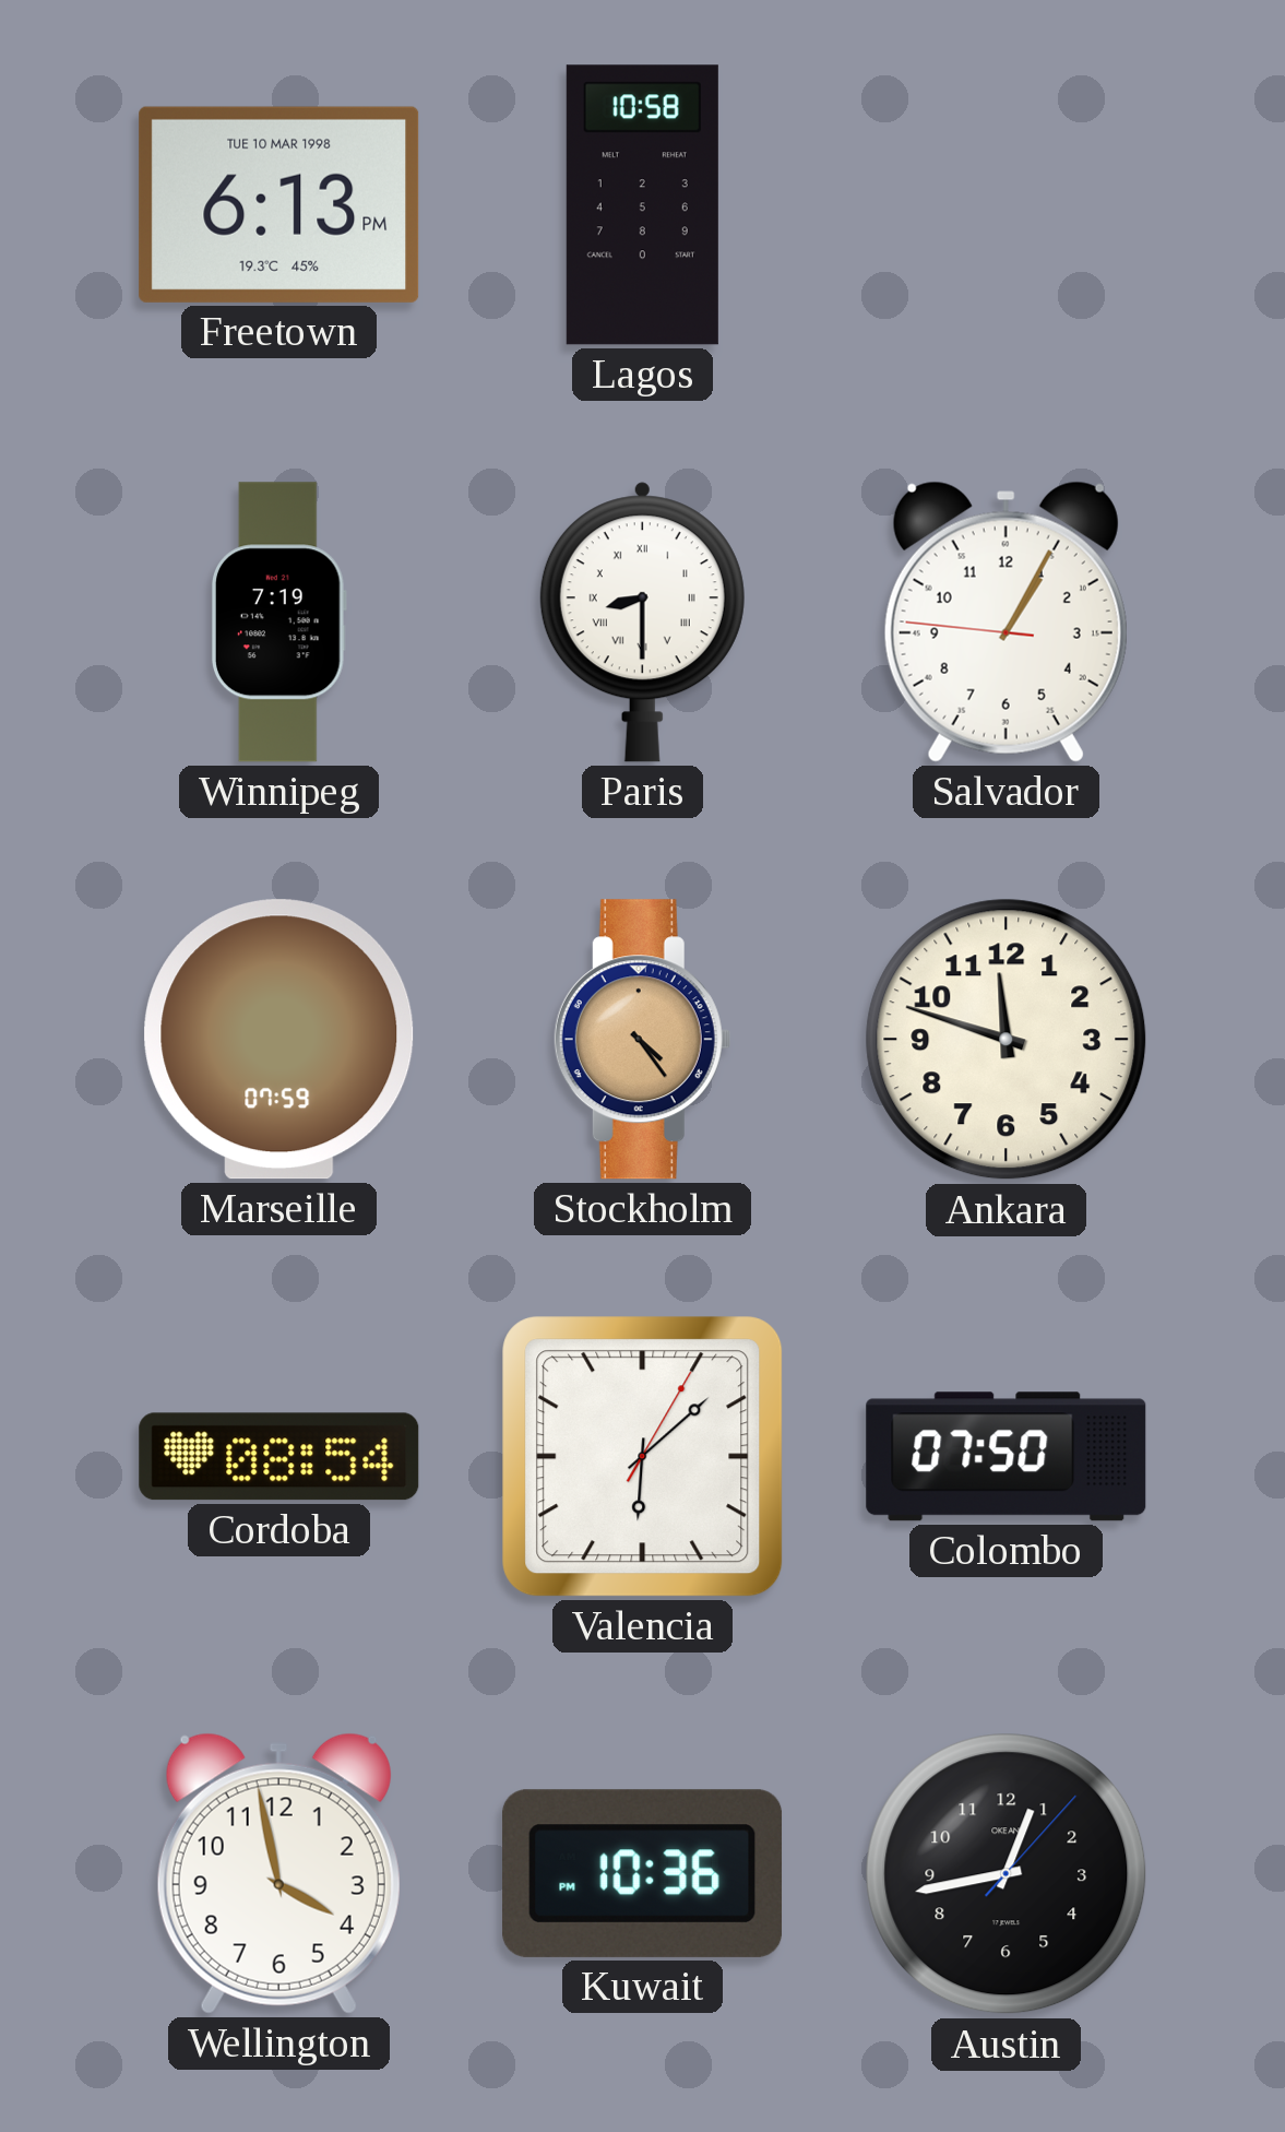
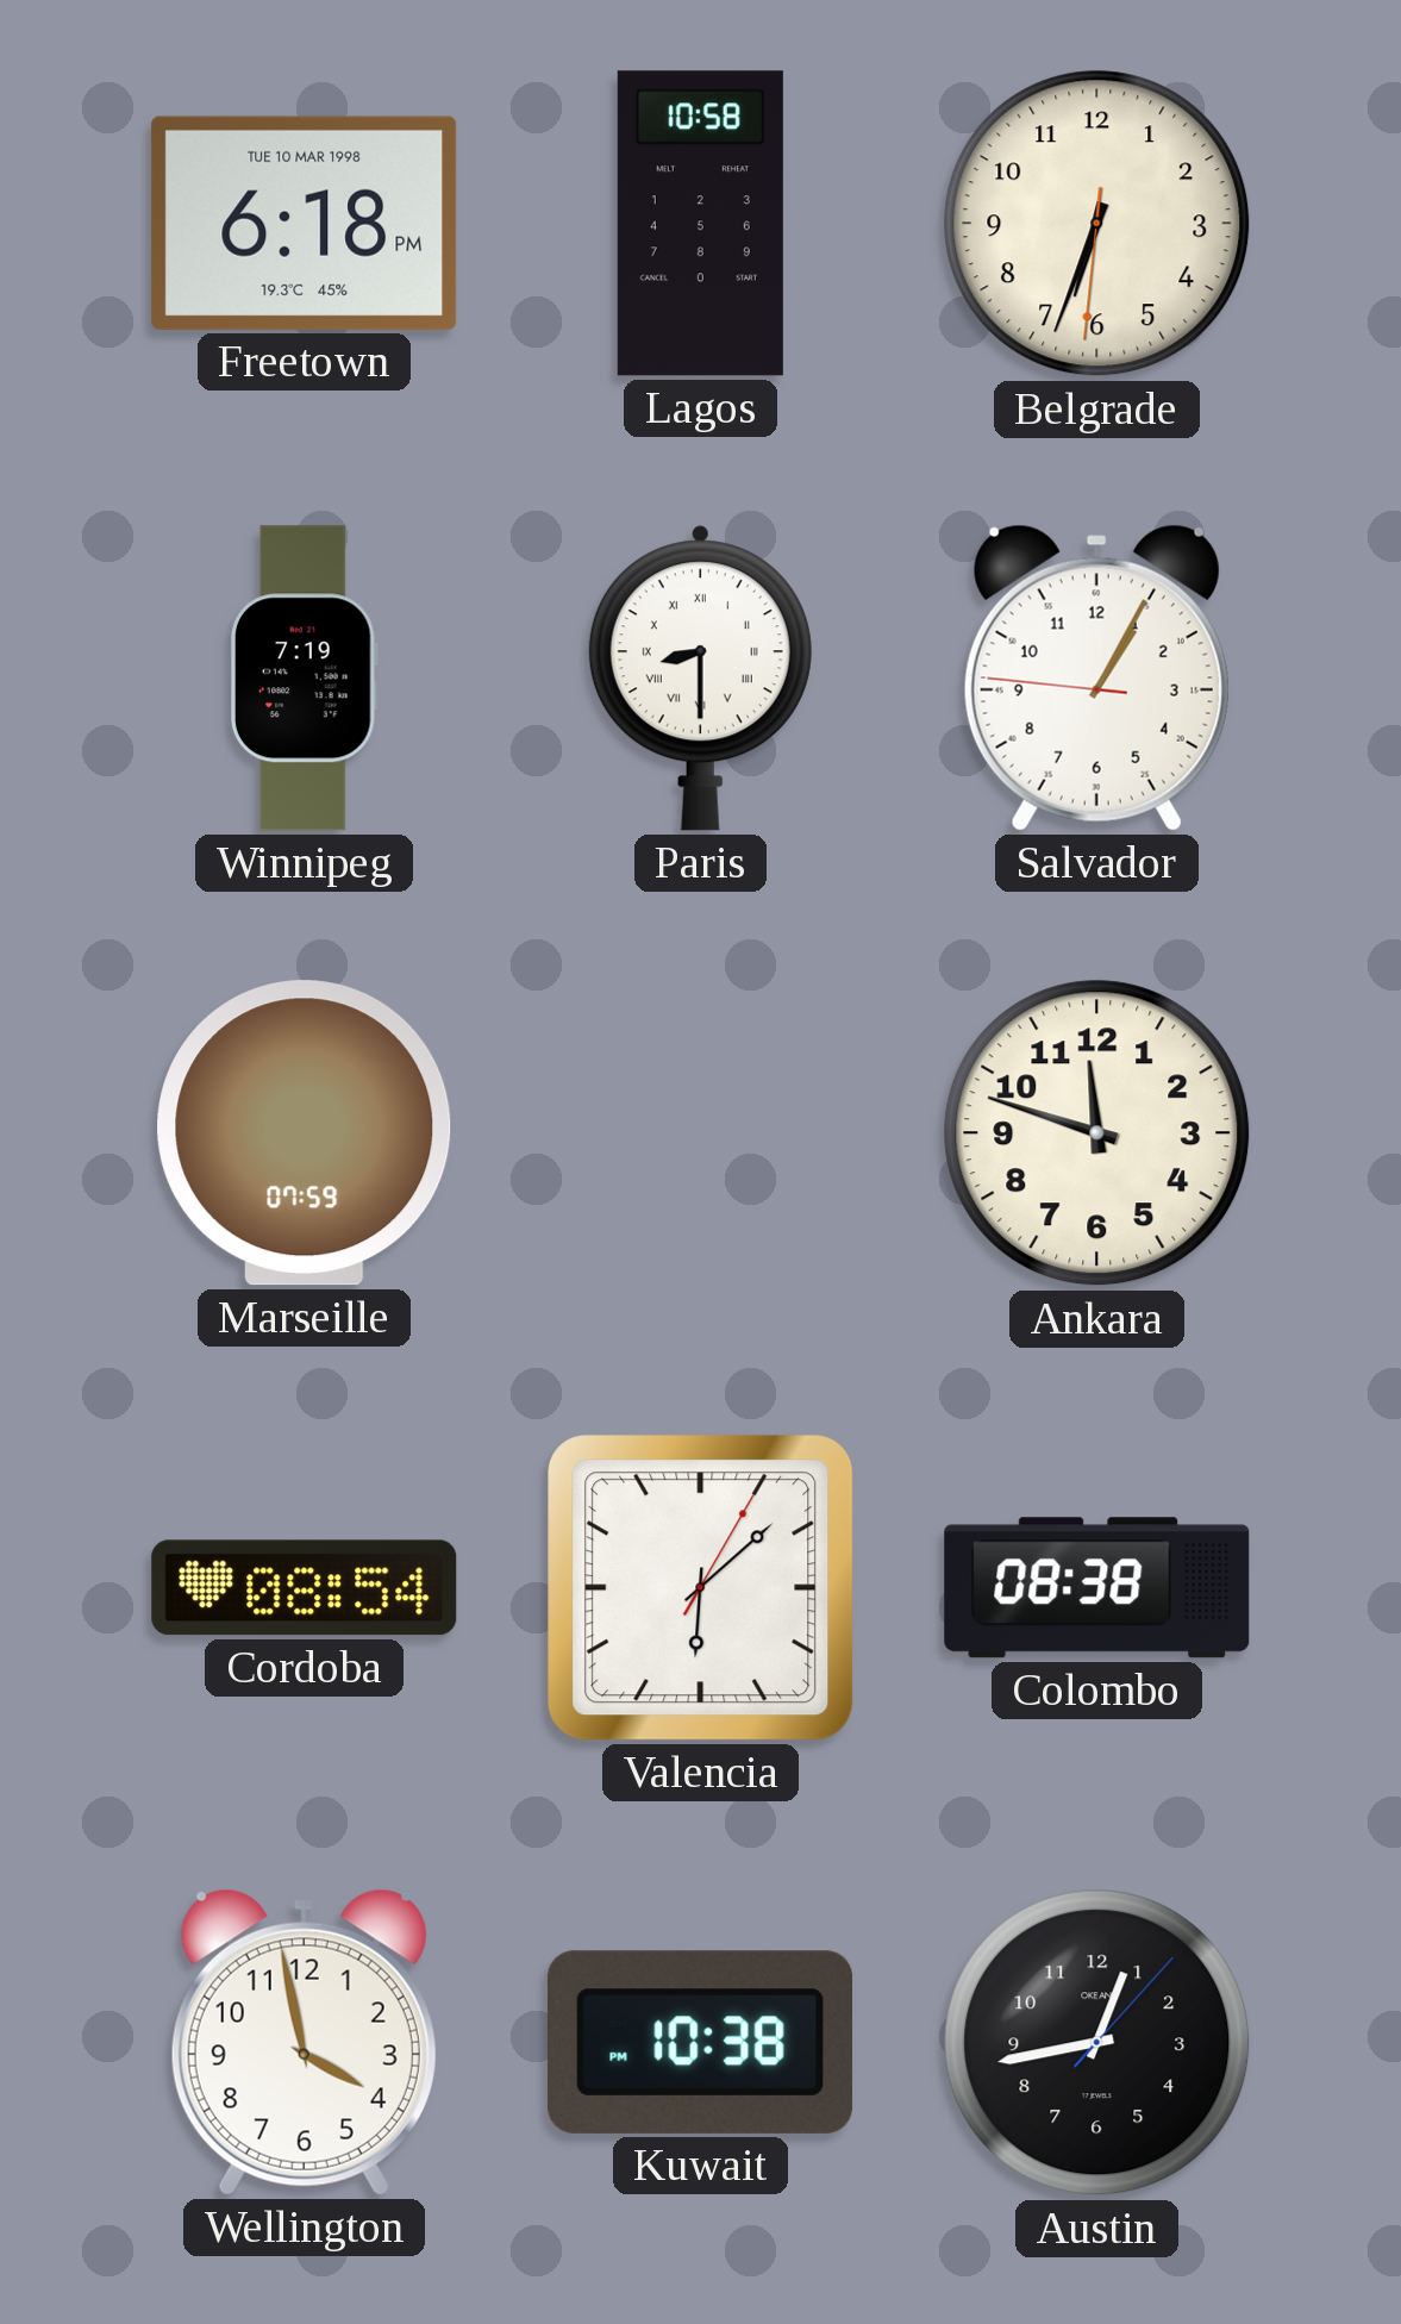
Freetown: 6:13 -> 6:18
Belgrade: none -> 6:33
Stockholm: 4:24 -> none
Colombo: 07:50 -> 08:38
Kuwait: 10:36 -> 10:38
